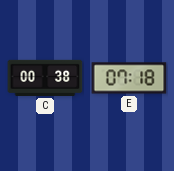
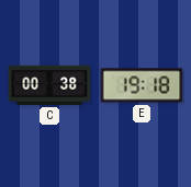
E: 07:18 -> 19:18
